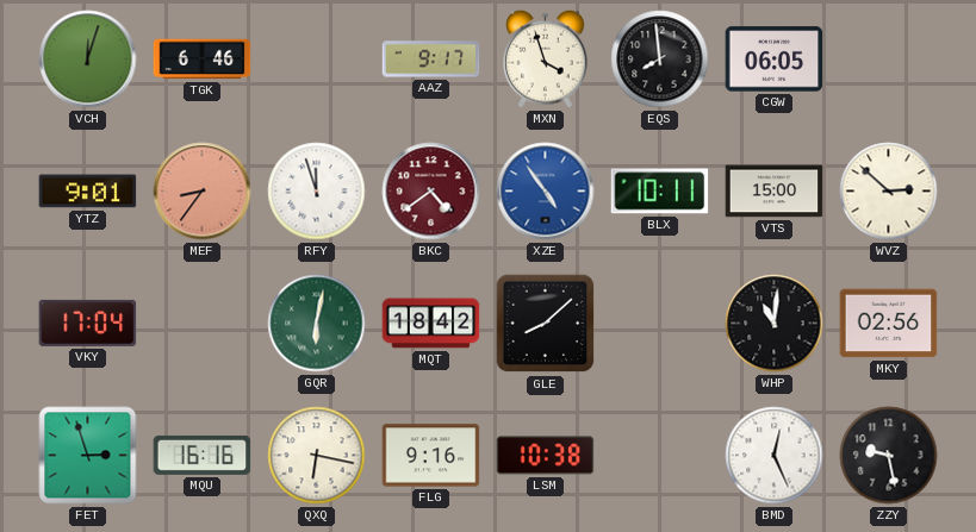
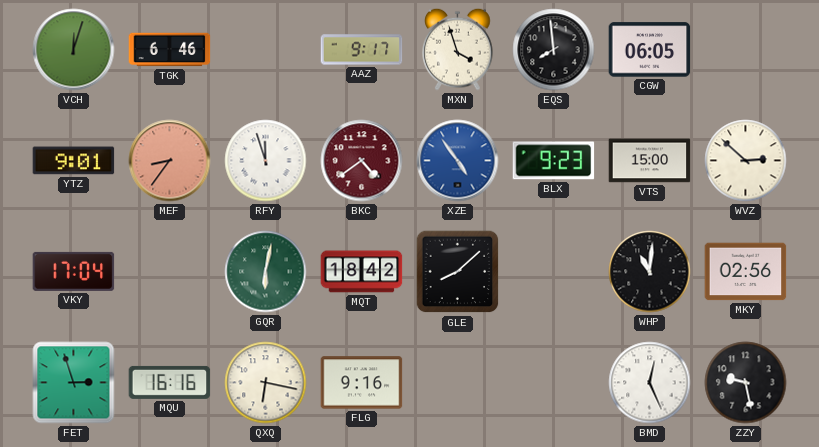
BLX: 10:11 -> 9:23
LSM: 10:38 -> none
